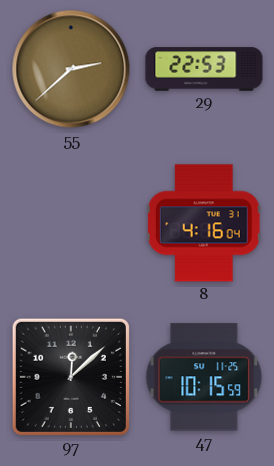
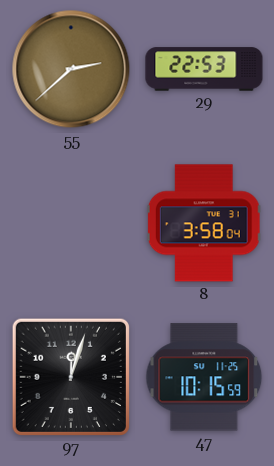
8: 4:16 -> 3:58
97: 12:08 -> 12:03
